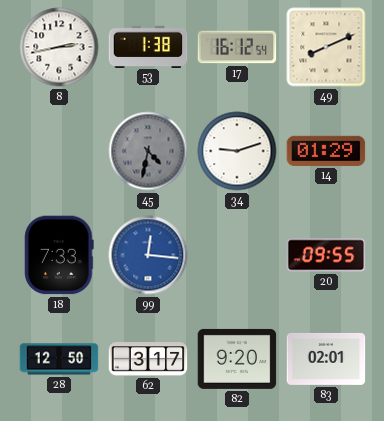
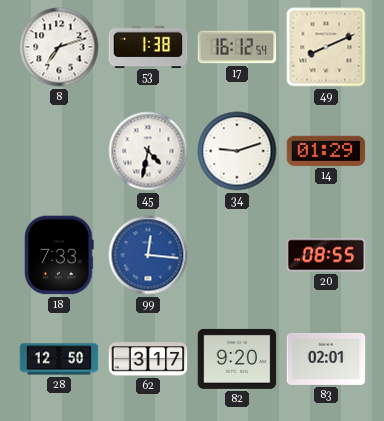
8: 2:43 -> 7:12
45 dial: grey -> white
20: 09:55 -> 08:55
